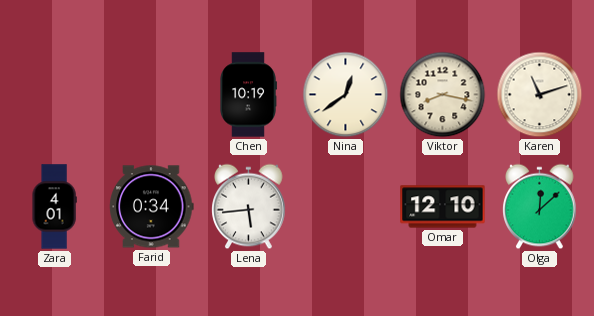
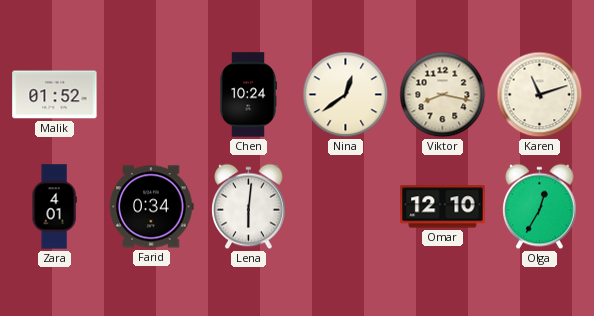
Malik: none -> 01:52
Chen: 10:19 -> 10:24
Lena: 5:44 -> 6:01
Olga: 12:08 -> 12:35
